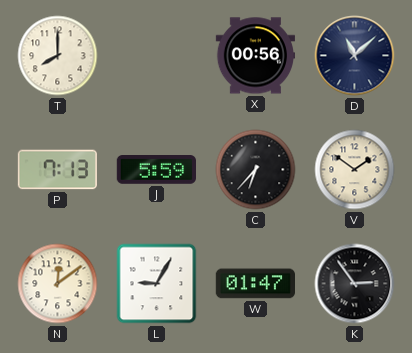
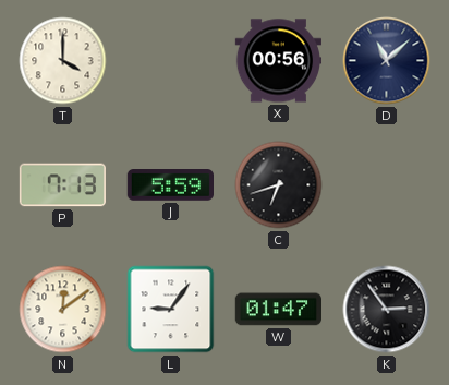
T: 8:00 -> 4:00
C: 6:37 -> 6:42
V: 1:51 -> none
L: 9:05 -> 9:06
